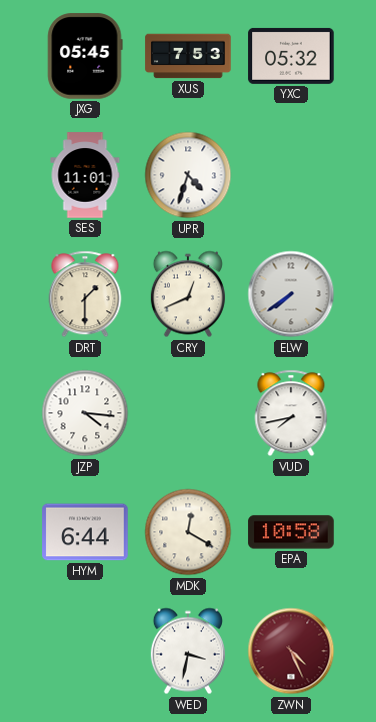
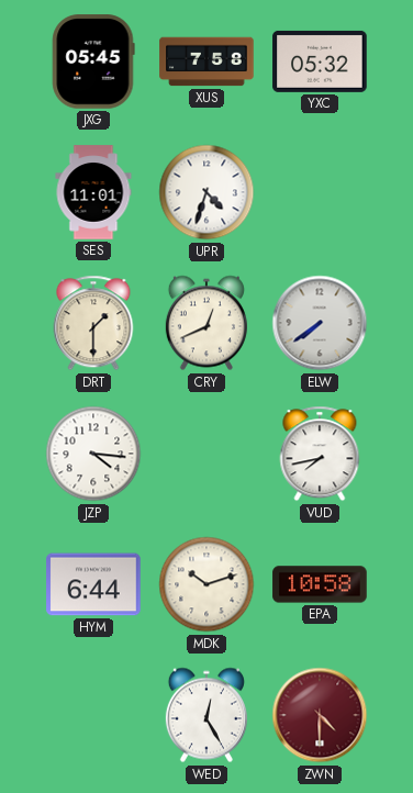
XUS: 7:53 -> 7:58
MDK: 12:20 -> 10:12
WED: 3:32 -> 12:25
ZWN: 4:26 -> 4:30
